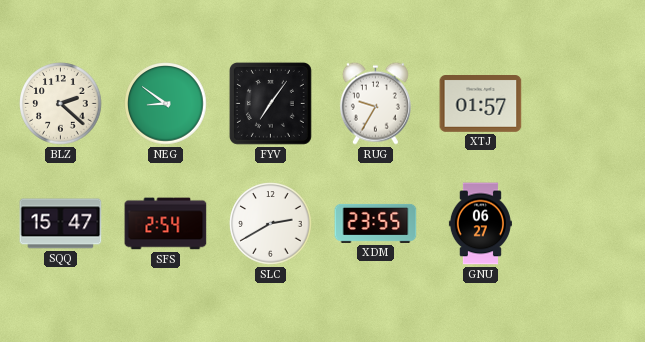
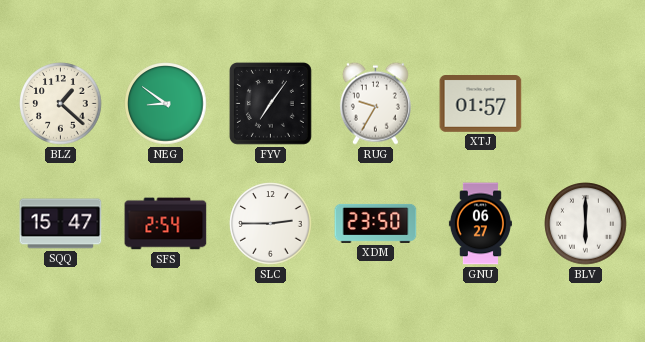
BLZ: 2:22 -> 1:22
SLC: 2:40 -> 2:45
XDM: 23:55 -> 23:50
BLV: none -> 6:00
